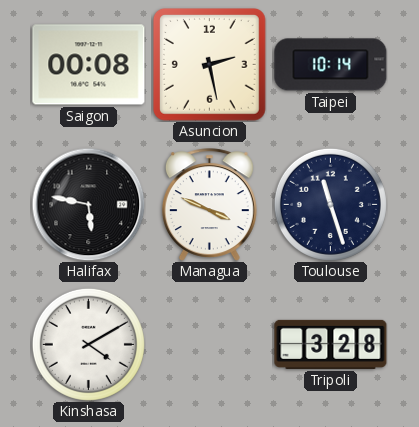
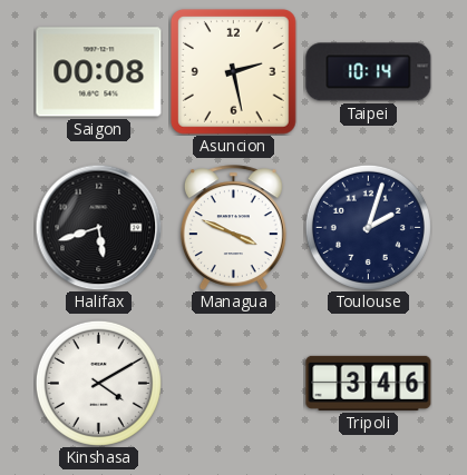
Halifax: 5:47 -> 5:42
Toulouse: 11:27 -> 2:03
Tripoli: 3:28 -> 3:46
